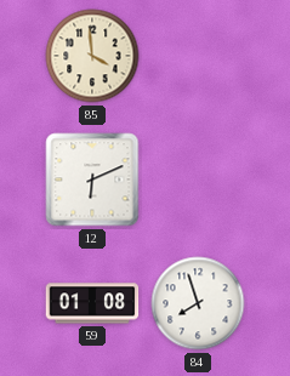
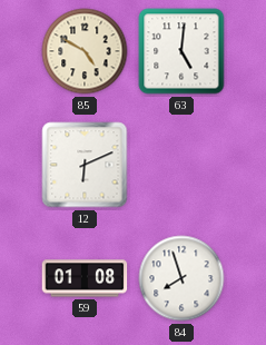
85: 3:59 -> 4:50
63: none -> 5:01
